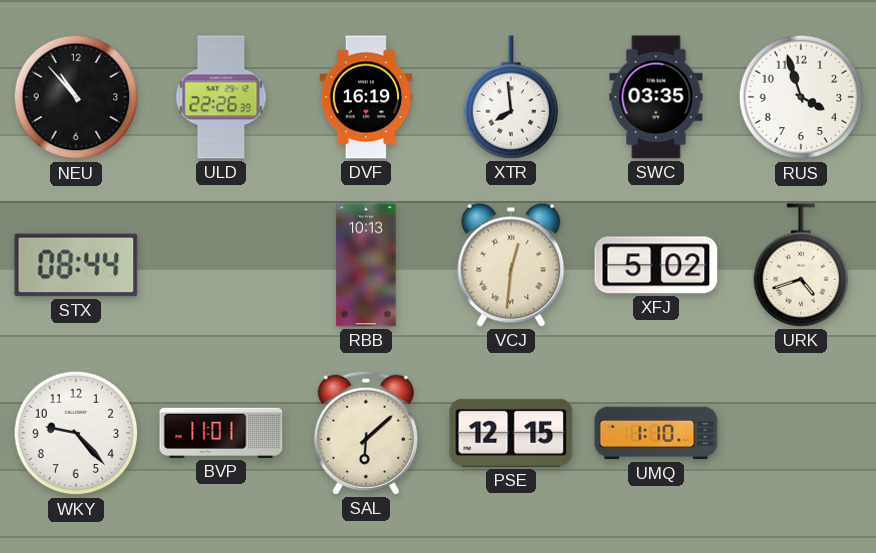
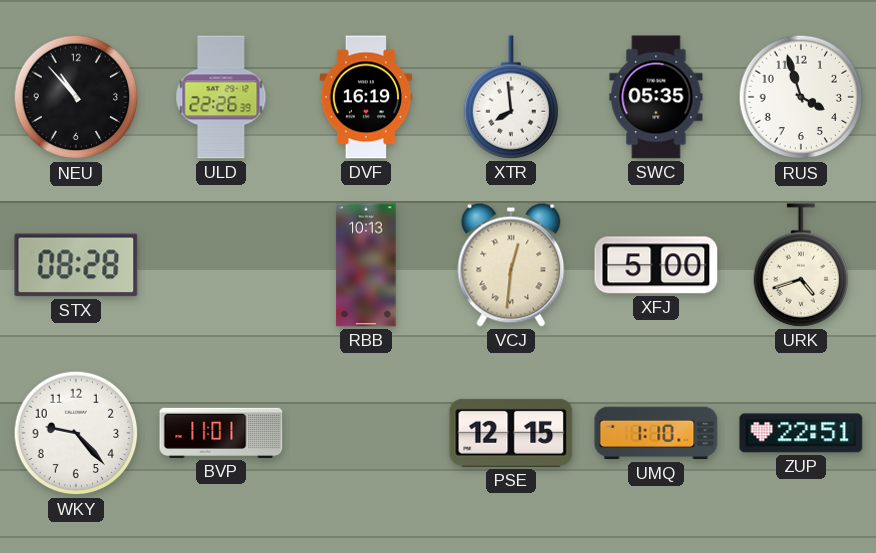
SWC: 03:35 -> 05:35
STX: 08:44 -> 08:28
XFJ: 5:02 -> 5:00
SAL: 6:08 -> none
ZUP: none -> 22:51
